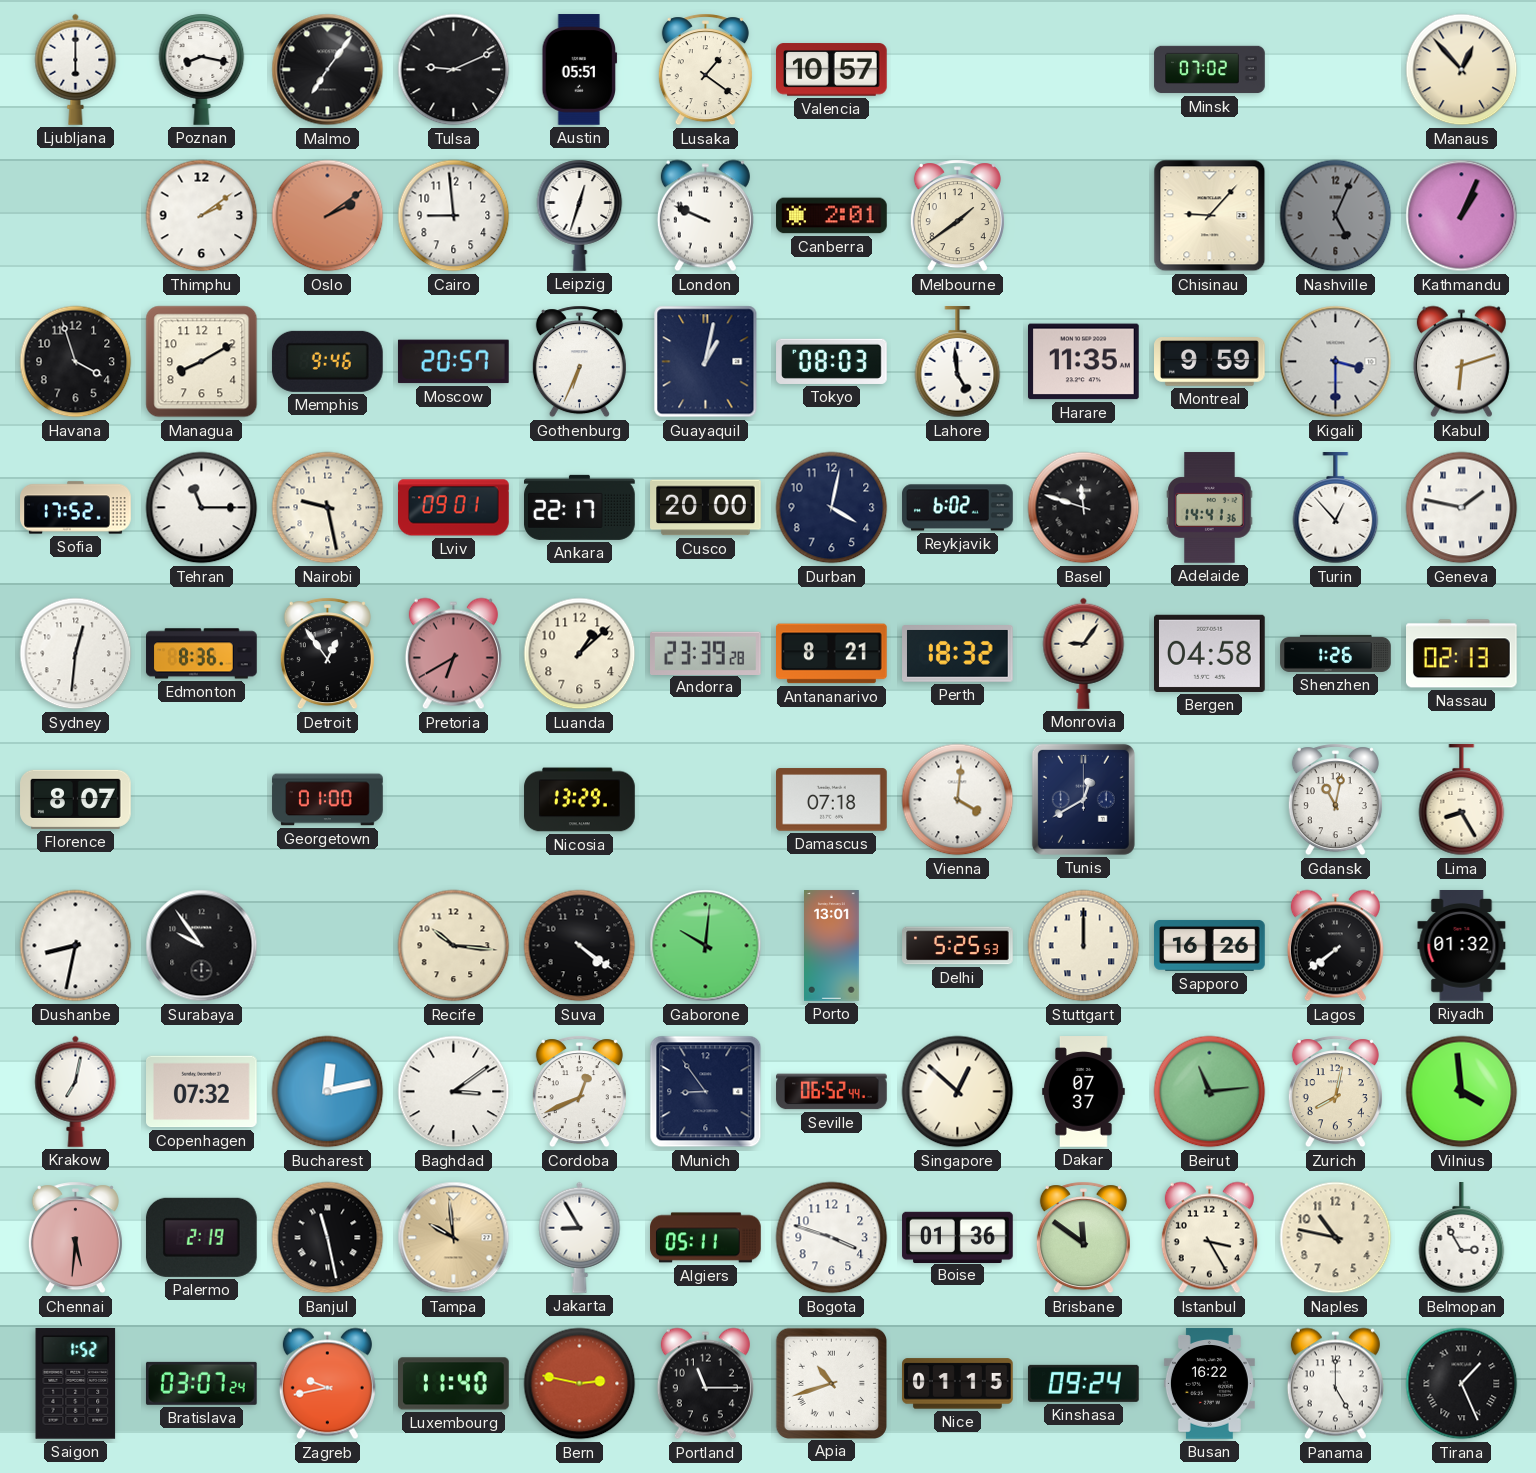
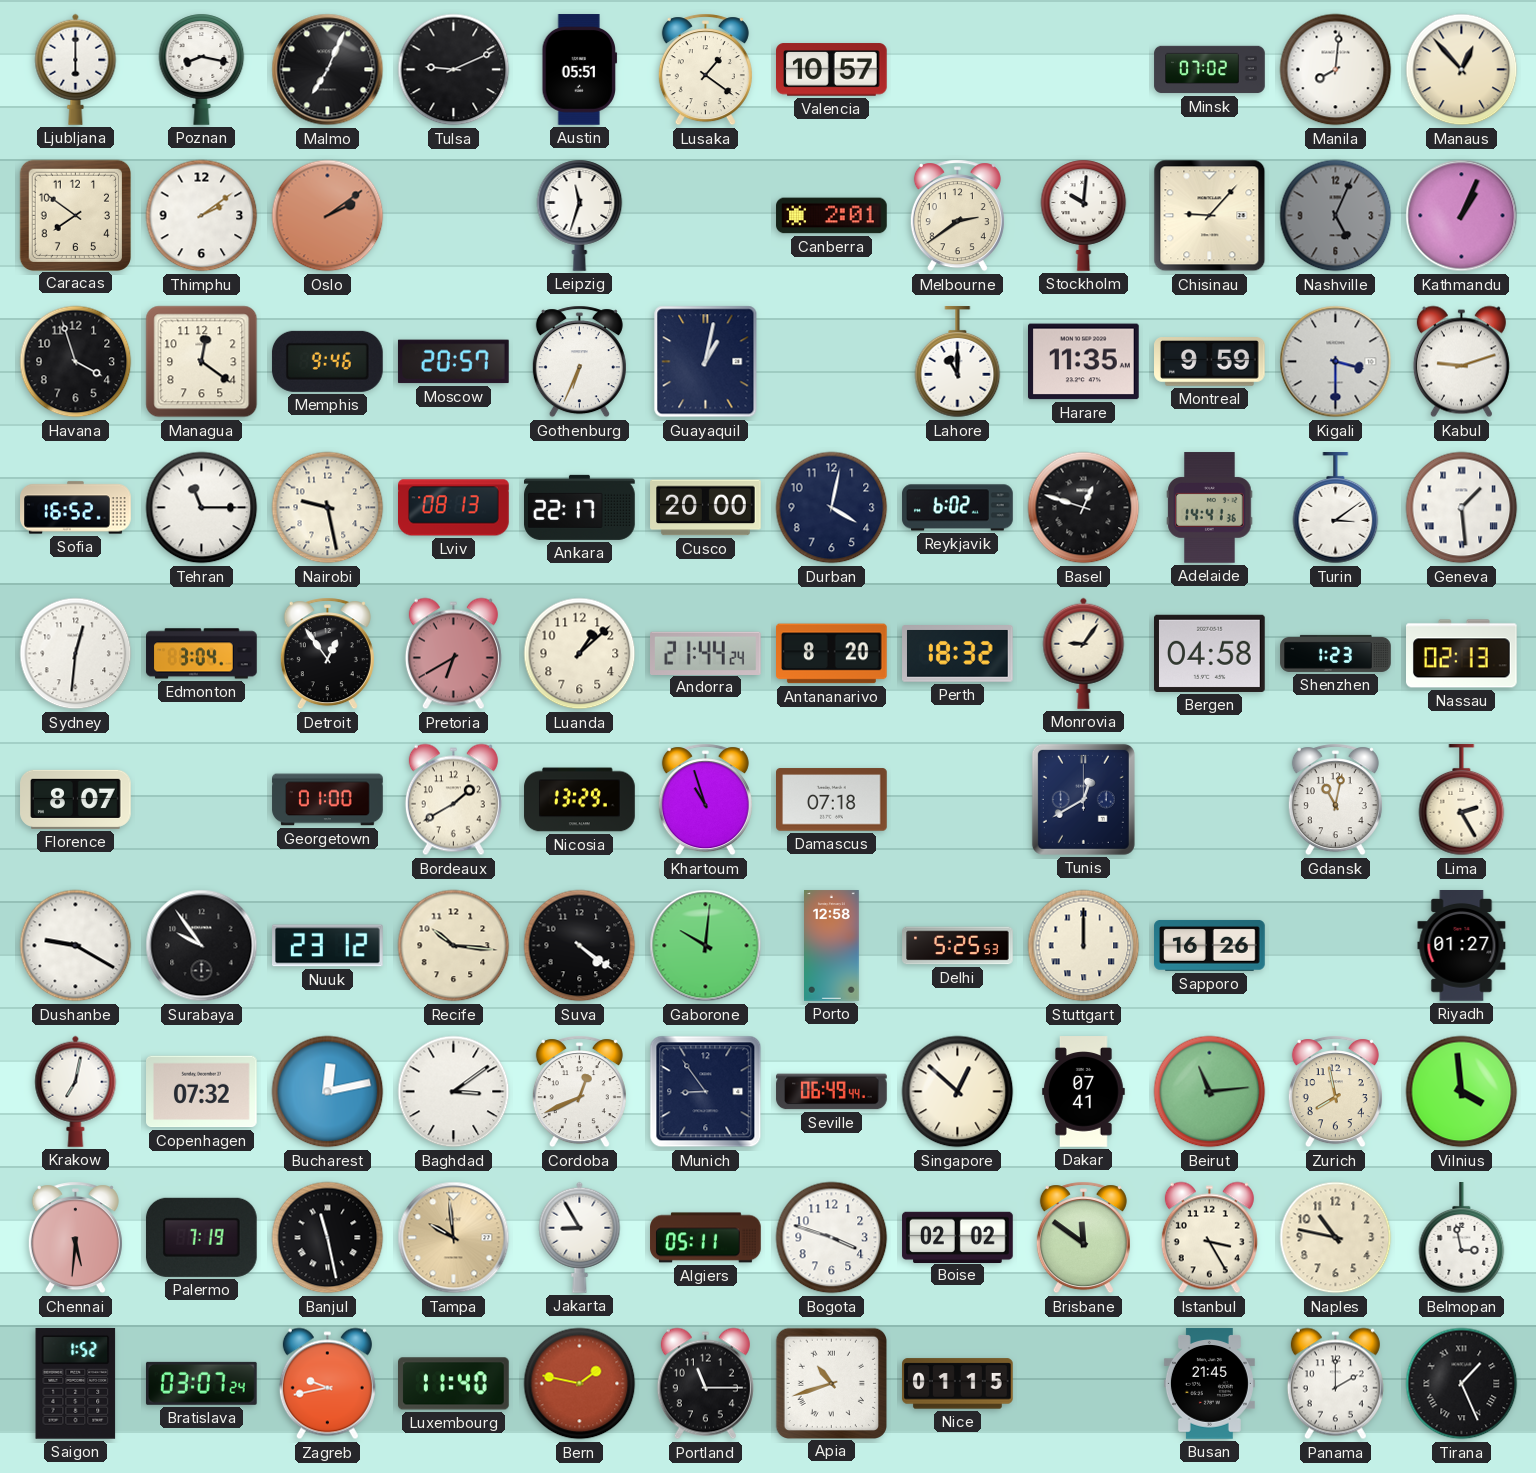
Malmo: 7:06 -> 7:04
Manila: none -> 8:01
Caracas: none -> 7:51
Cairo: 8:59 -> none
Leipzig: 12:33 -> 11:33
London: 9:49 -> none
Melbourne: 1:39 -> 2:39
Stockholm: none -> 10:01
Managua: 8:10 -> 12:21
Tokyo: 08:03 -> none
Lahore: 4:59 -> 11:00
Kabul: 6:12 -> 9:12
Sofia: 17:52 -> 16:52
Lviv: 09:01 -> 08:13
Basel: 11:48 -> 12:48
Turin: 12:53 -> 3:09
Geneva: 1:47 -> 1:29
Edmonton: 8:36 -> 3:04
Andorra: 23:39 -> 21:44
Antananarivo: 8:21 -> 8:20
Shenzhen: 1:26 -> 1:23
Bordeaux: none -> 1:40
Khartoum: none -> 10:57
Vienna: 4:01 -> none
Lima: 8:25 -> 2:25
Dushanbe: 8:32 -> 9:20
Nuuk: none -> 23:12
Porto: 13:01 -> 12:58
Lagos: 7:39 -> none
Riyadh: 01:32 -> 01:27
Seville: 06:52 -> 06:49
Dakar: 07:37 -> 07:41
Zurich: 8:02 -> 7:58
Palermo: 2:19 -> 7:19
Boise: 01:36 -> 02:02
Belmopan: 2:55 -> 2:58
Bern: 2:47 -> 1:47
Kinshasa: 09:24 -> none
Busan: 16:22 -> 21:45
Panama: 5:00 -> 2:00
